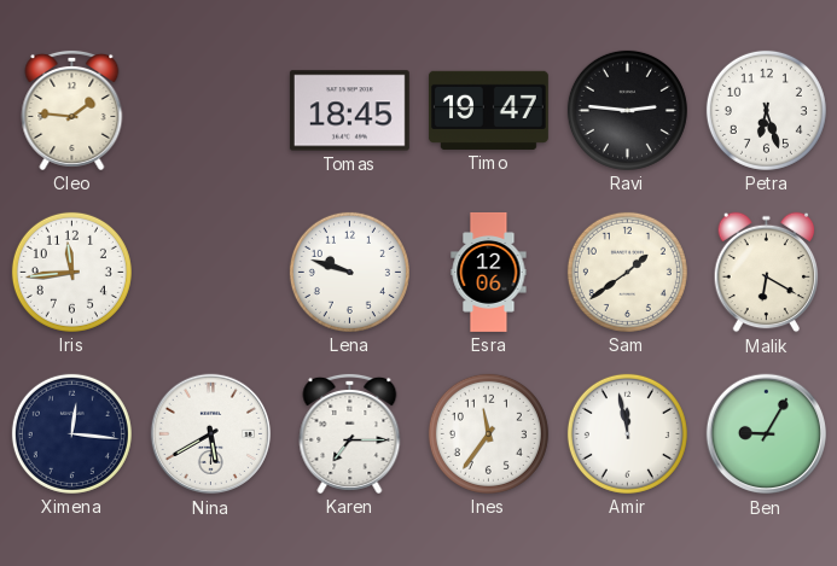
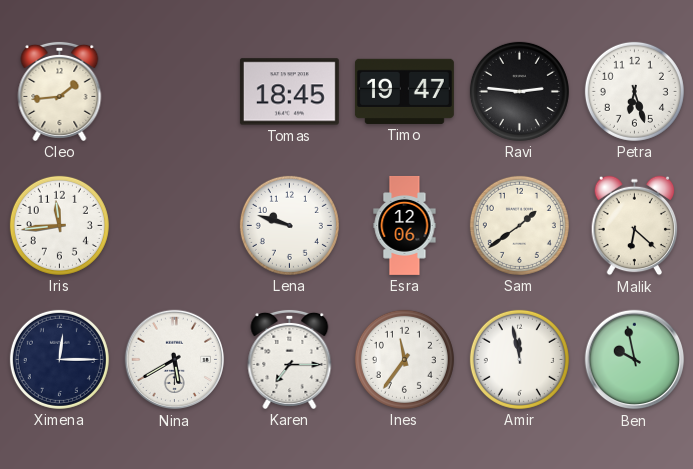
Cleo: 1:46 -> 1:44
Malik: 6:20 -> 6:22
Ximena: 12:16 -> 12:15
Ben: 9:05 -> 9:58
